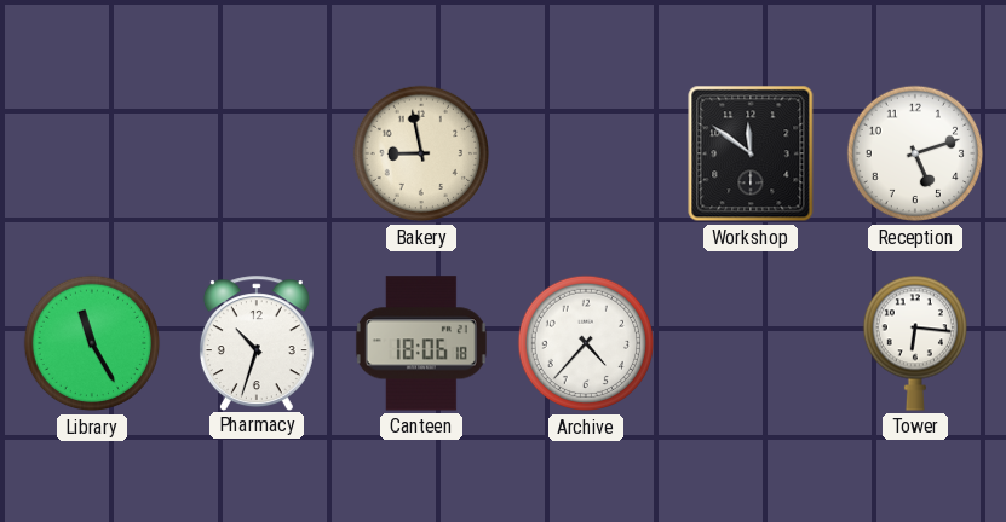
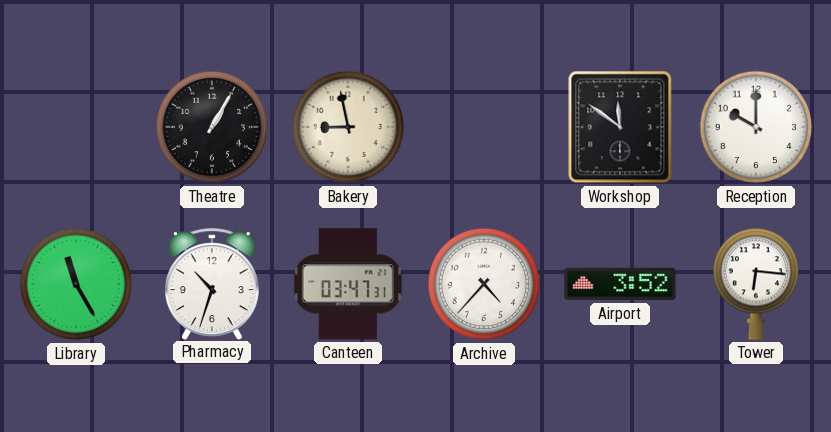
Theatre: none -> 1:05
Reception: 5:12 -> 10:00
Canteen: 18:06 -> 03:47
Airport: none -> 3:52
